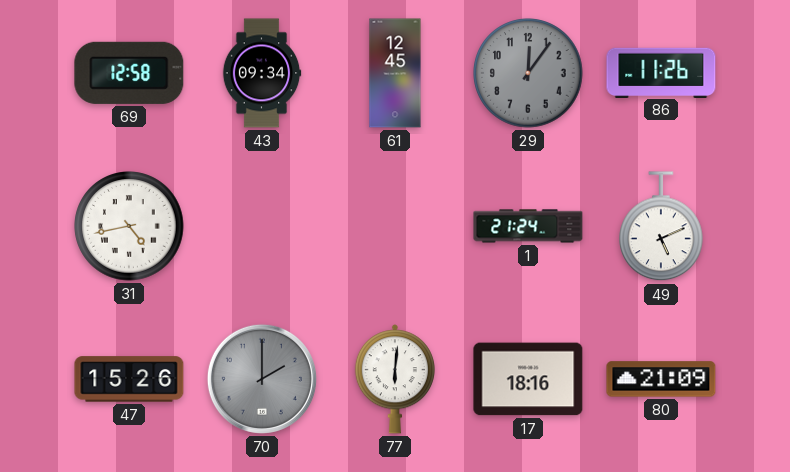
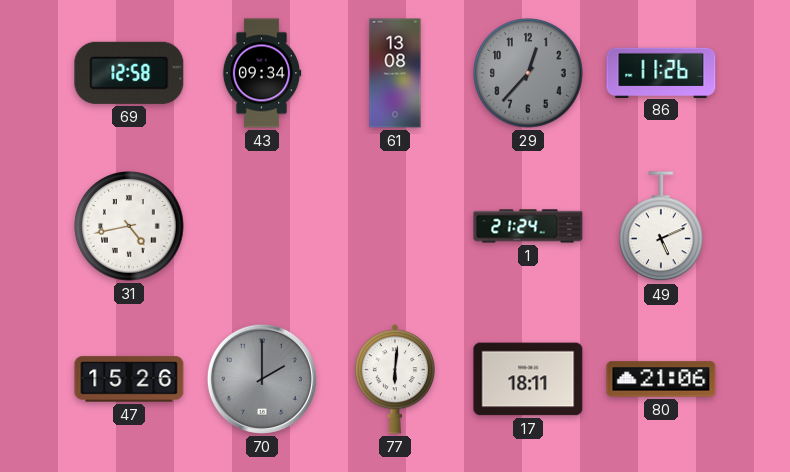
61: 12:45 -> 13:08
29: 12:06 -> 12:37
17: 18:16 -> 18:11
80: 21:09 -> 21:06
